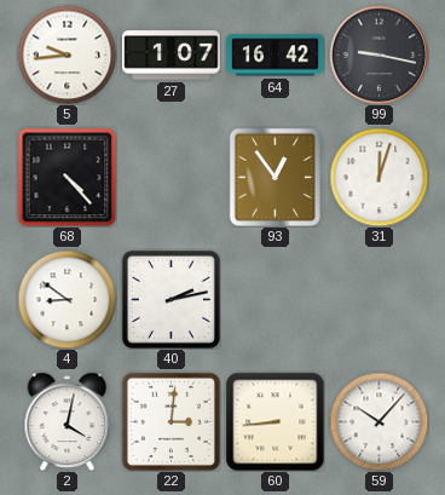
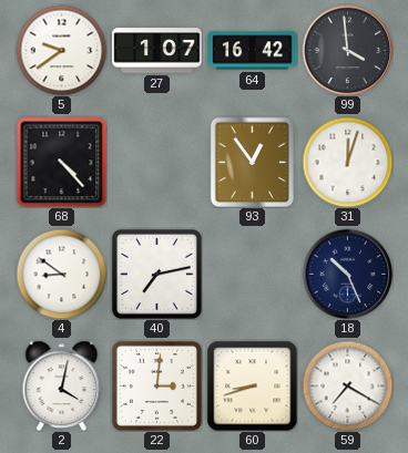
5: 9:44 -> 9:39
99: 9:17 -> 3:59
40: 2:13 -> 7:13
18: none -> 10:26
60: 8:44 -> 8:42
59: 10:07 -> 7:20
